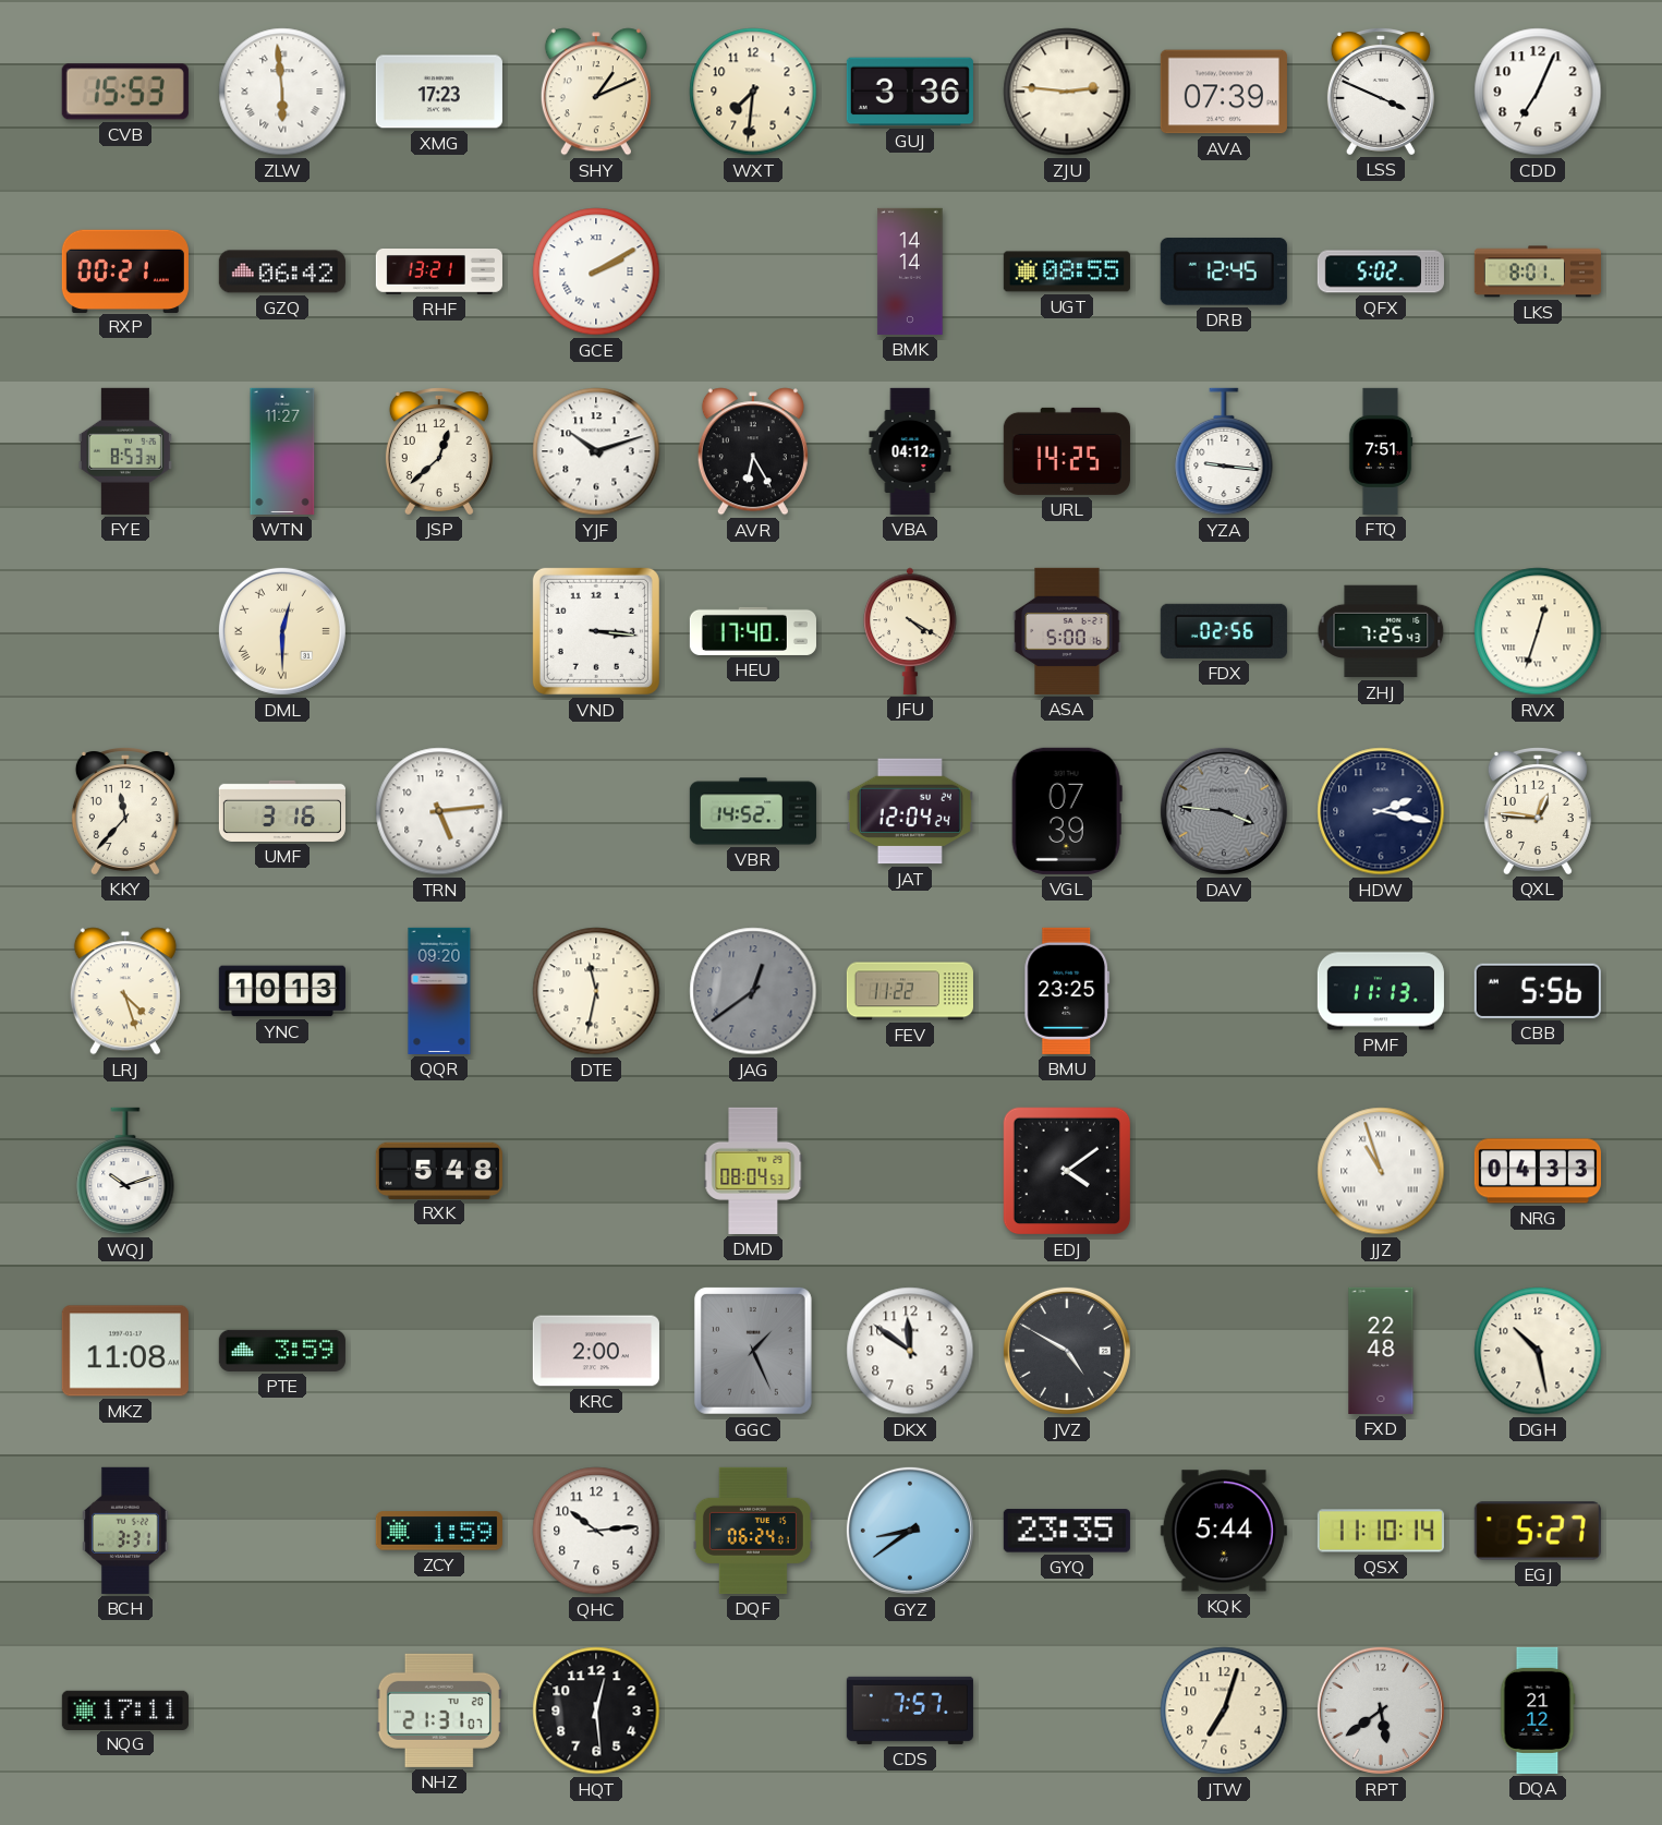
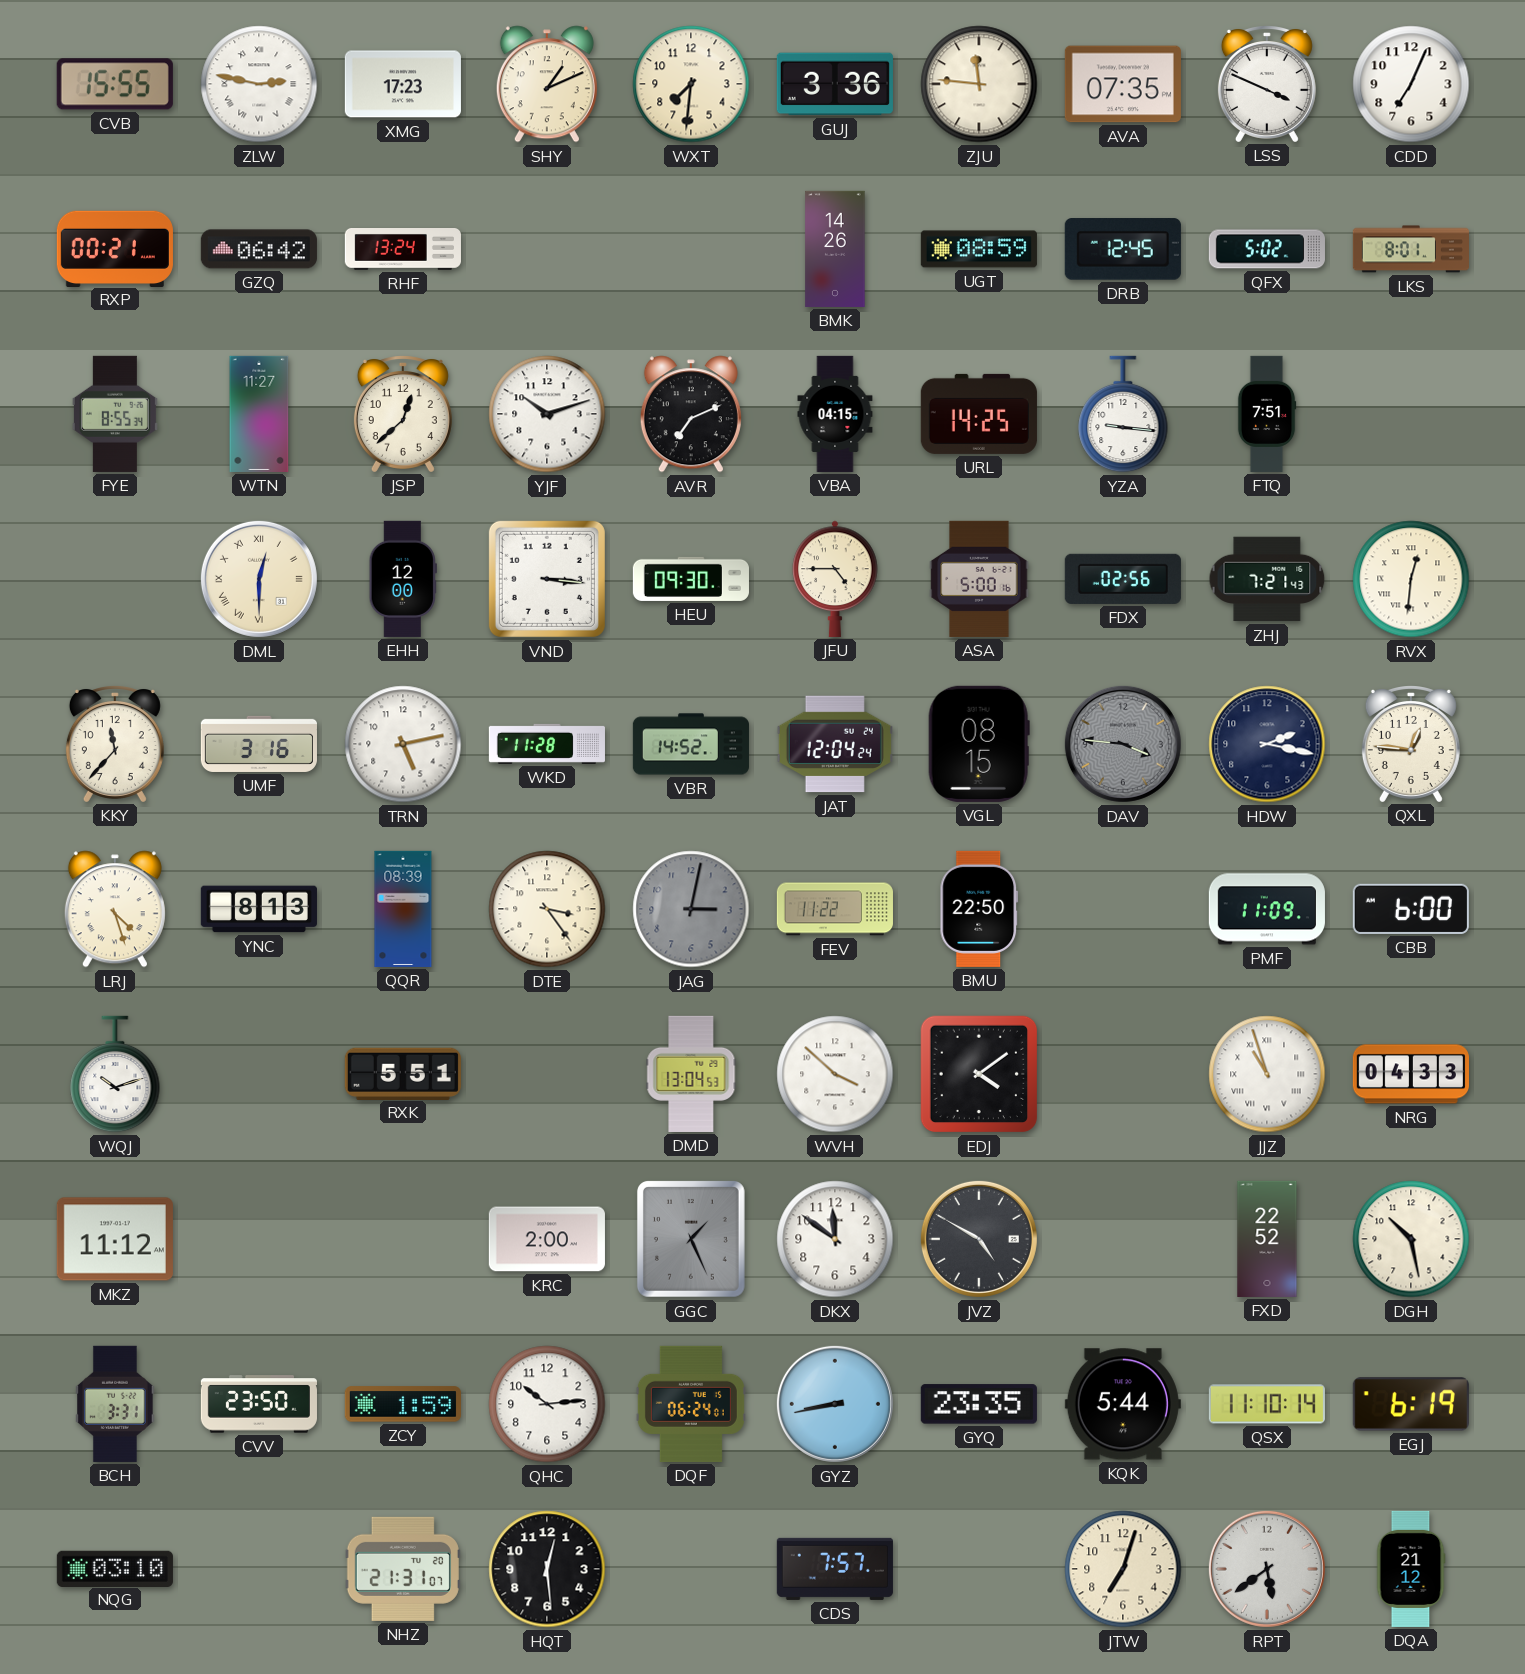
CVB: 15:53 -> 15:55
ZLW: 5:59 -> 2:47
ZJU: 2:46 -> 11:46
AVA: 07:39 -> 07:35
RHF: 13:21 -> 13:24
GCE: 2:10 -> none
BMK: 14:14 -> 14:26
UGT: 08:55 -> 08:59
FYE: 8:53 -> 8:55
AVR: 6:25 -> 7:11
VBA: 04:12 -> 04:15
EHH: none -> 12:00
HEU: 17:40 -> 09:30
JFU: 4:20 -> 4:45
ZHJ: 7:25 -> 7:21
RVX: 12:33 -> 12:31
TRN: 5:14 -> 5:13
WKD: none -> 11:28
VGL: 07:39 -> 08:15
YNC: 10:13 -> 8:13
QQR: 09:20 -> 08:39
DTE: 11:32 -> 3:24
JAG: 12:39 -> 3:02
BMU: 23:25 -> 22:50
PMF: 11:13 -> 11:09
CBB: 5:56 -> 6:00
RXK: 5:48 -> 5:51
DMD: 08:04 -> 13:04
WVH: none -> 3:52
MKZ: 11:08 -> 11:12
PTE: 3:59 -> none
FXD: 22:48 -> 22:52
CVV: none -> 23:50
GYZ: 8:39 -> 8:43
EGJ: 5:27 -> 6:19
NQG: 17:11 -> 03:10
